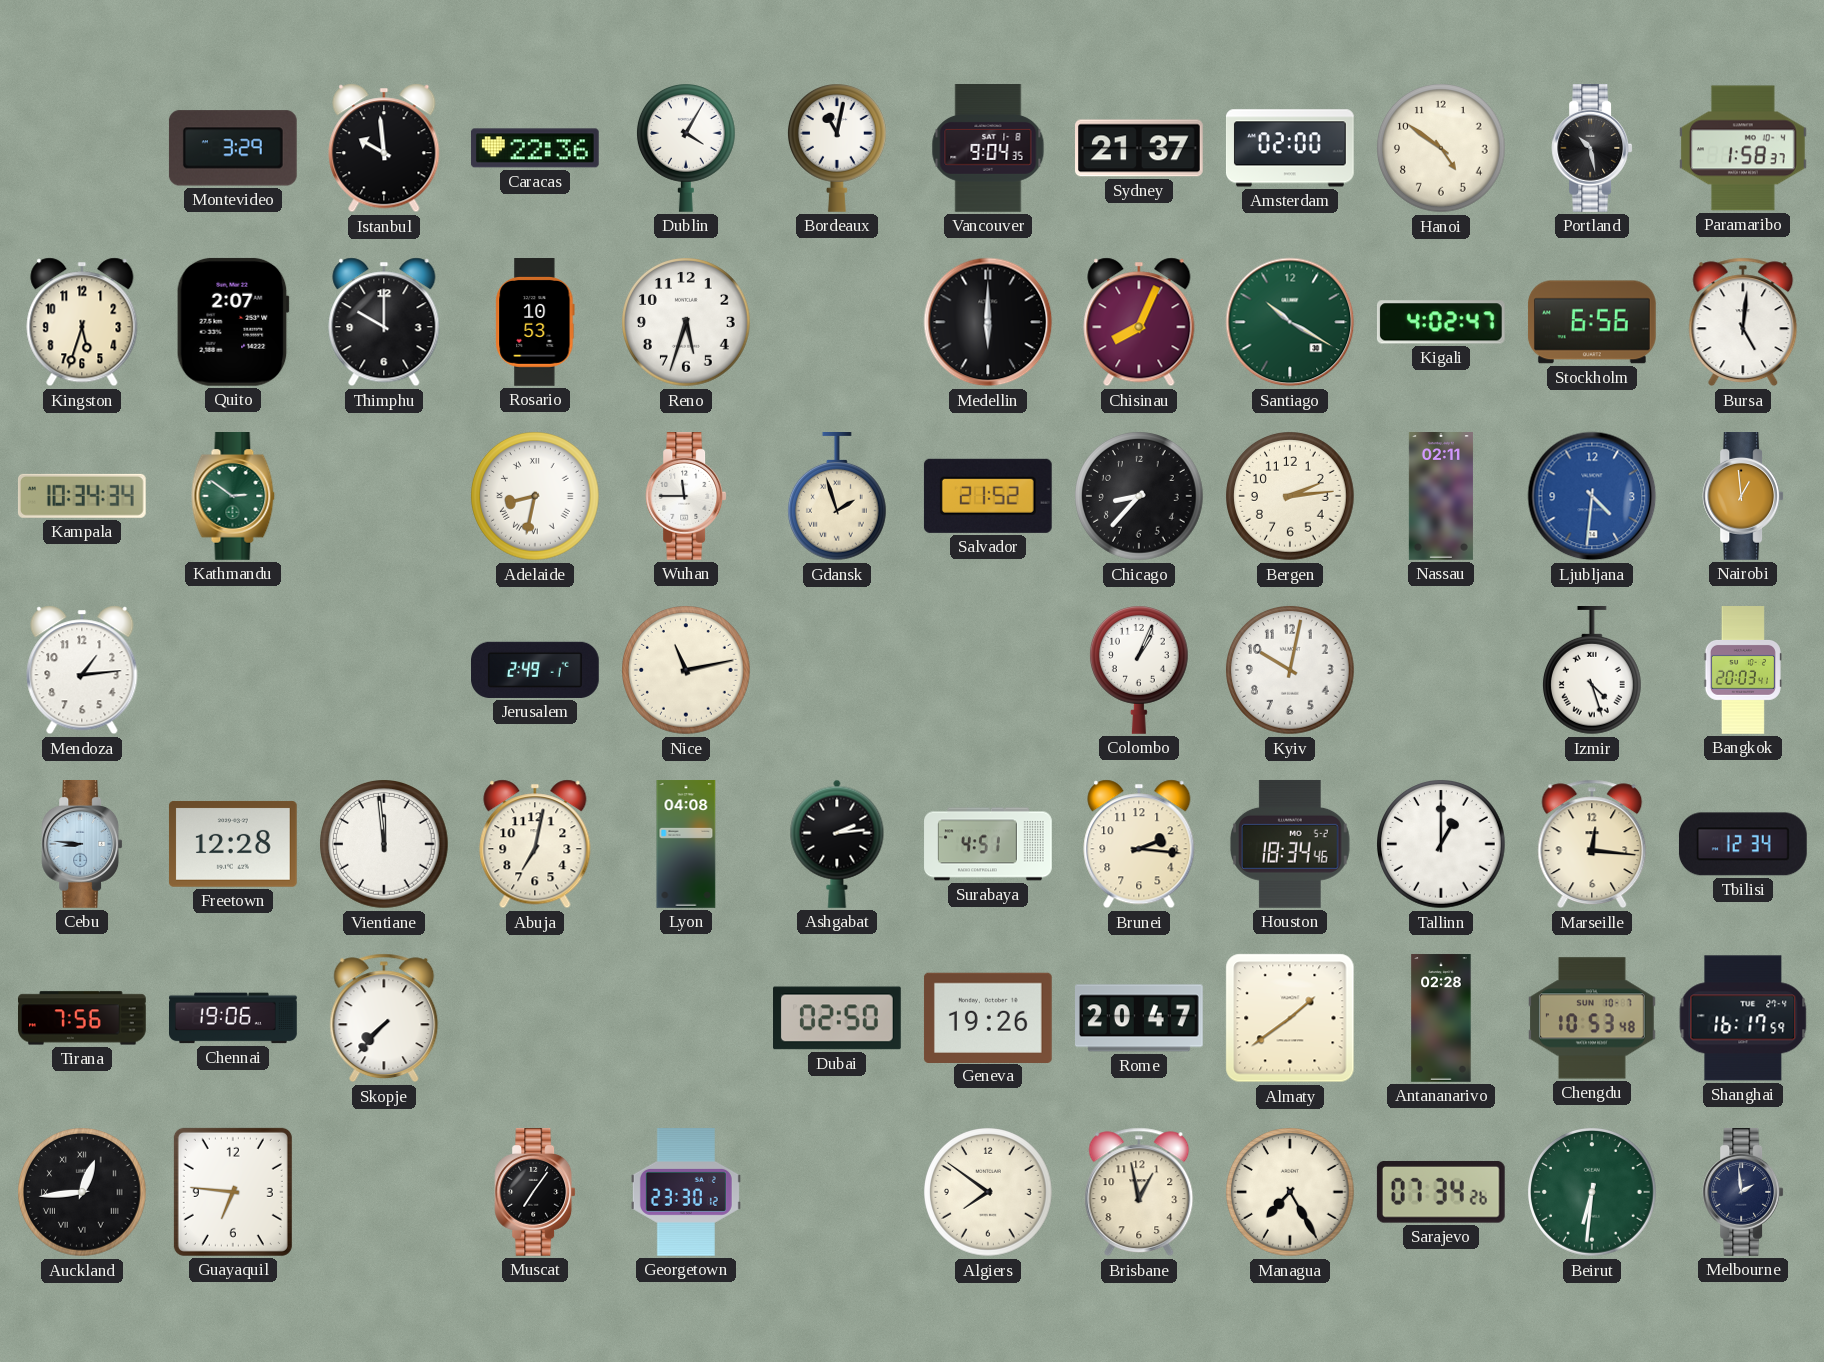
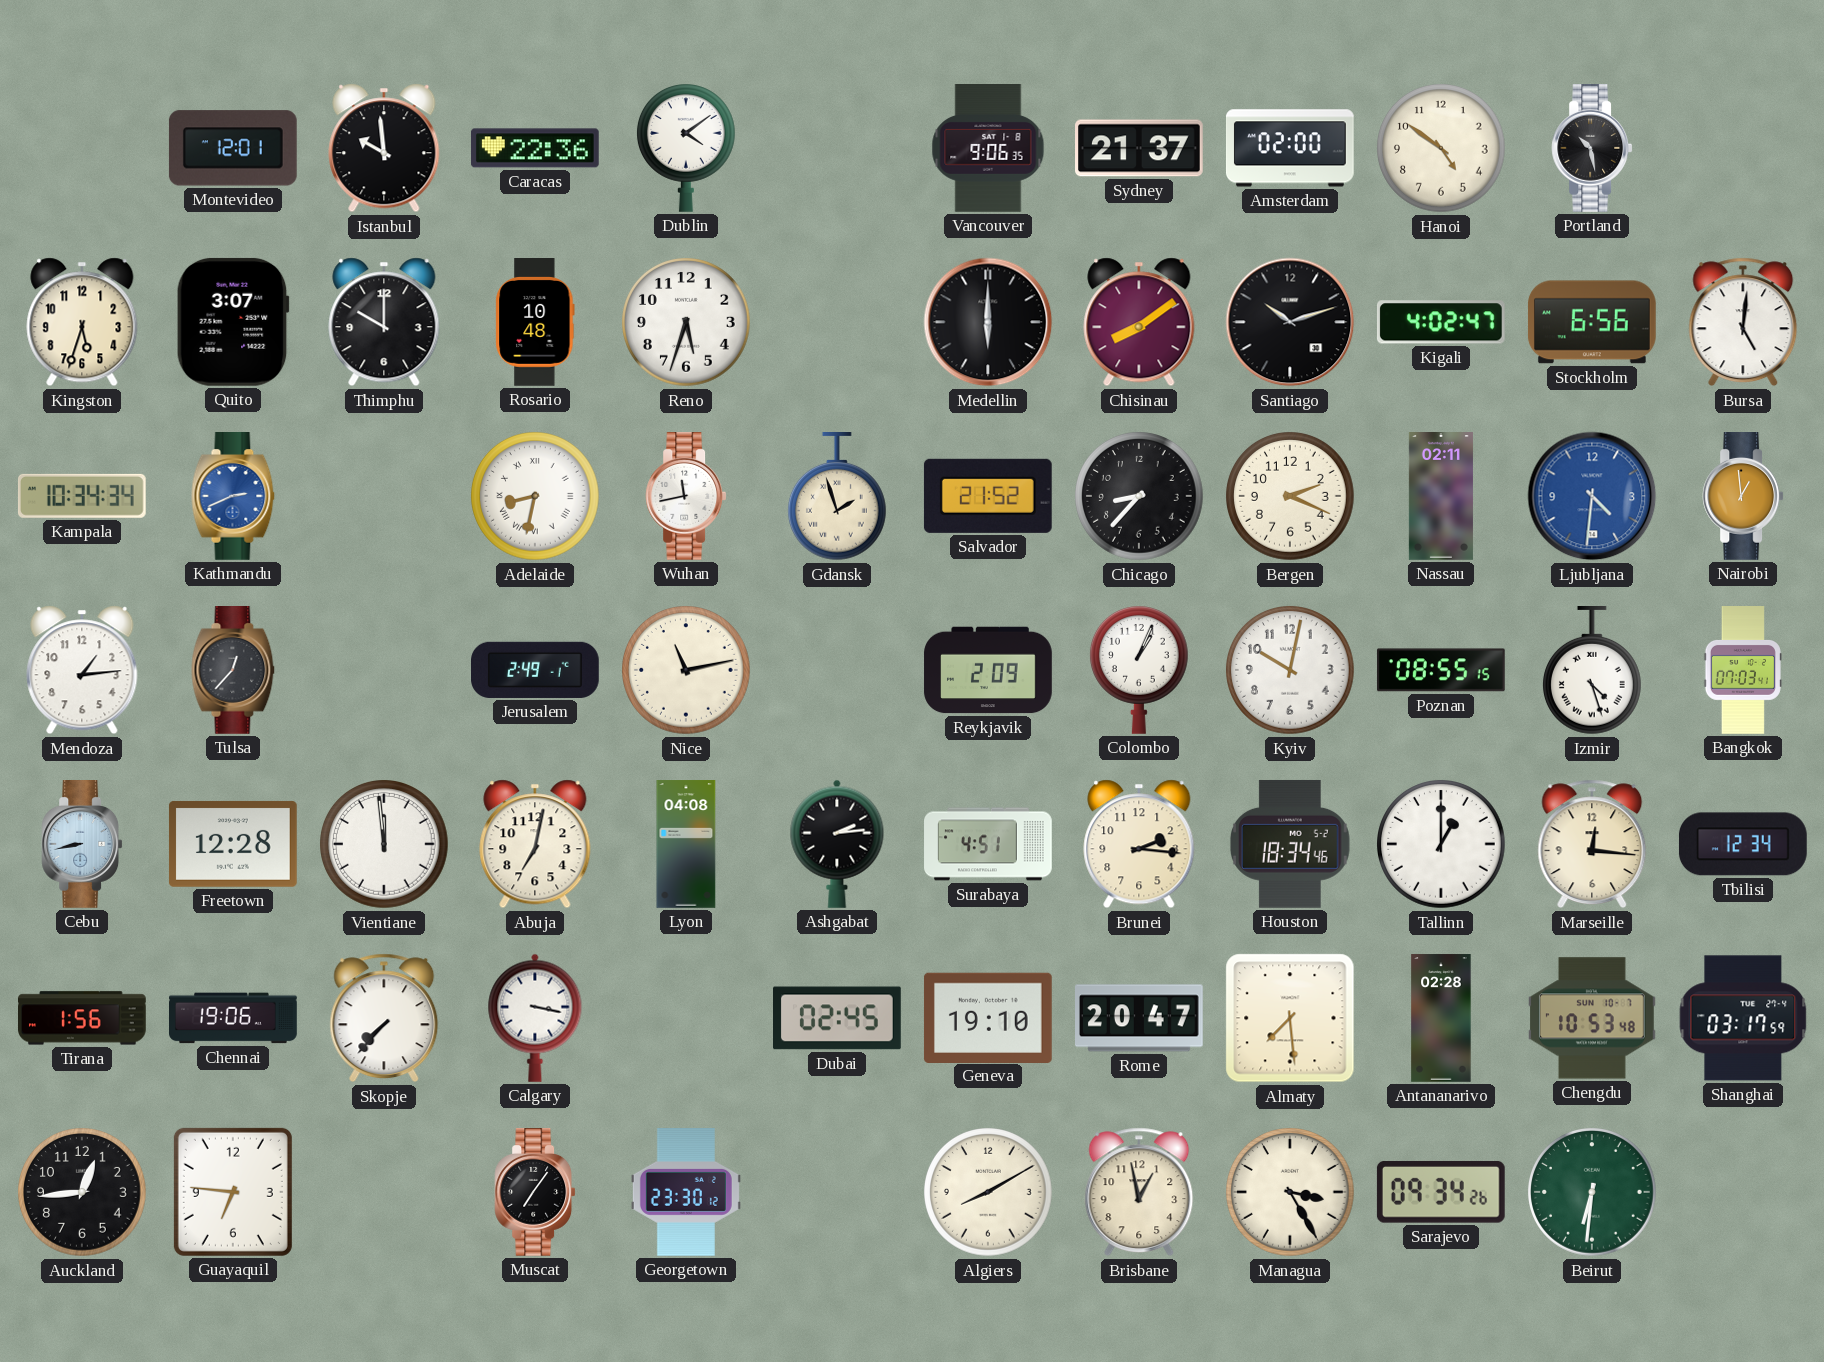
Montevideo: 3:29 -> 12:01
Dublin: 4:05 -> 4:09
Bordeaux: 11:02 -> none
Vancouver: 9:04 -> 9:06
Paramaribo: 1:58 -> none
Quito: 2:07 -> 3:07
Rosario: 10:53 -> 10:48
Chisinau: 8:04 -> 8:09
Santiago: 10:20 -> 10:12
Santiago dial: green -> black
Kathmandu: 2:51 -> 2:41
Kathmandu dial: green -> blue
Wuhan: 11:45 -> 11:43
Bergen: 2:14 -> 2:19
Tulsa: none -> 12:37
Reykjavik: none -> 2:09
Poznan: none -> 08:55
Bangkok: 20:03 -> 07:03
Cebu: 8:46 -> 8:43
Tirana: 7:56 -> 1:56
Calgary: none -> 3:17
Dubai: 02:50 -> 02:45
Geneva: 19:26 -> 19:10
Almaty: 1:39 -> 7:29
Shanghai: 16:17 -> 03:17
Auckland numerals: Roman -> Arabic
Algiers: 7:51 -> 8:10
Managua: 7:25 -> 3:25
Sarajevo: 07:34 -> 09:34
Melbourne: 1:59 -> none
